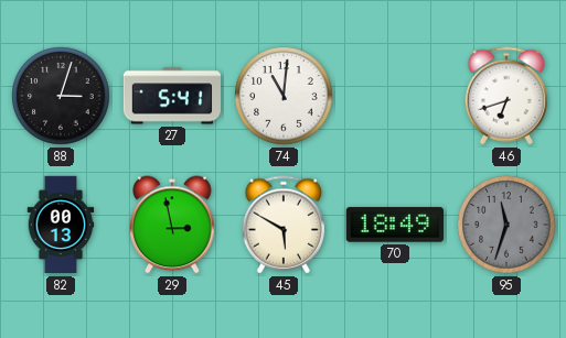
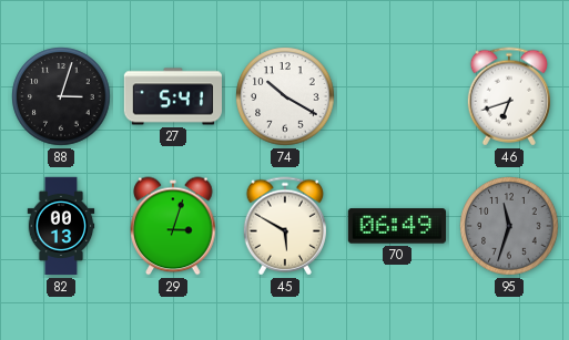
74: 11:01 -> 10:20
29: 2:58 -> 3:03
70: 18:49 -> 06:49
